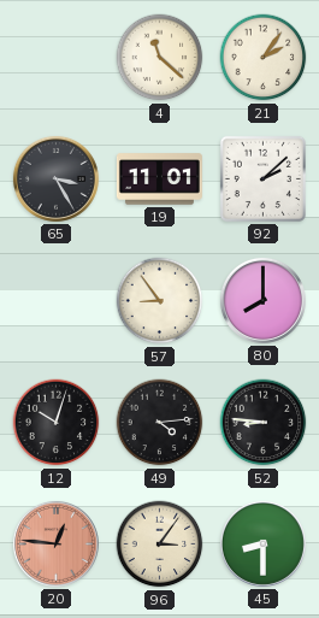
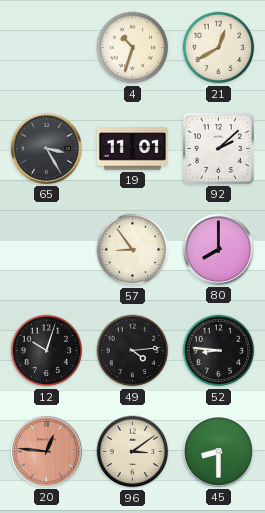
4: 11:22 -> 10:33
21: 2:06 -> 12:40
96: 3:06 -> 3:09
